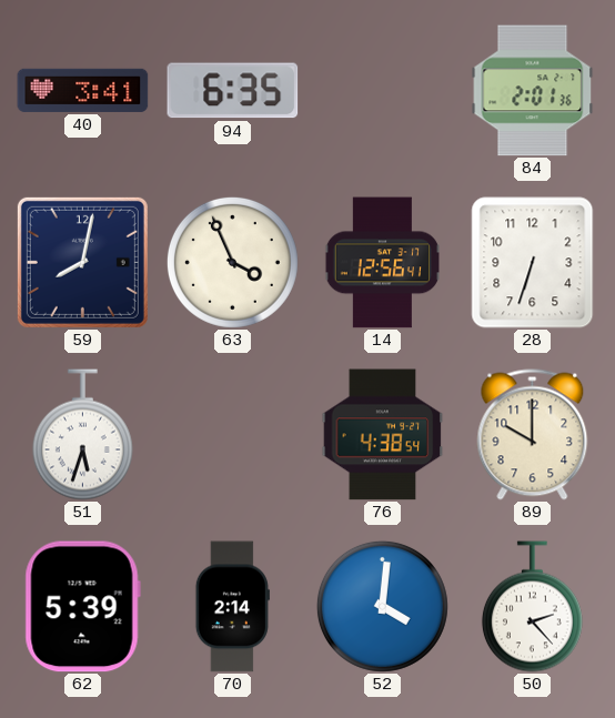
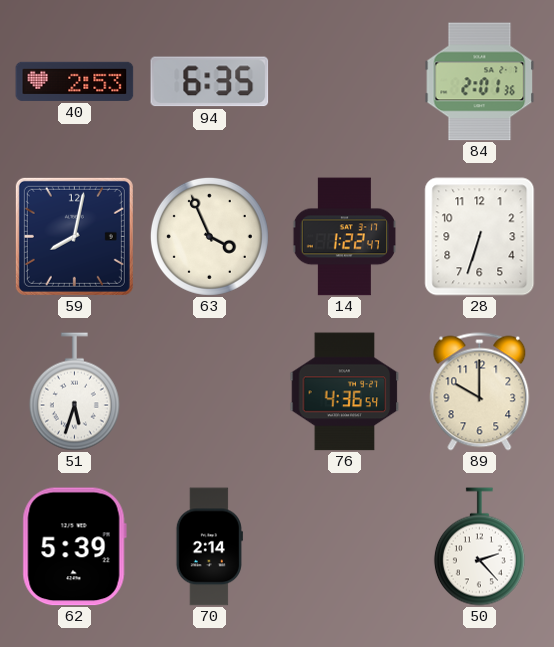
40: 3:41 -> 2:53
14: 12:56 -> 1:22
76: 4:38 -> 4:36
52: 4:01 -> none
